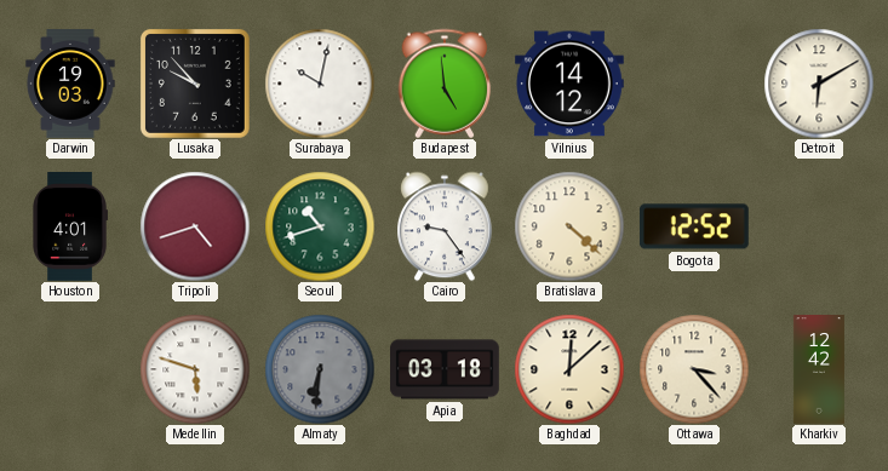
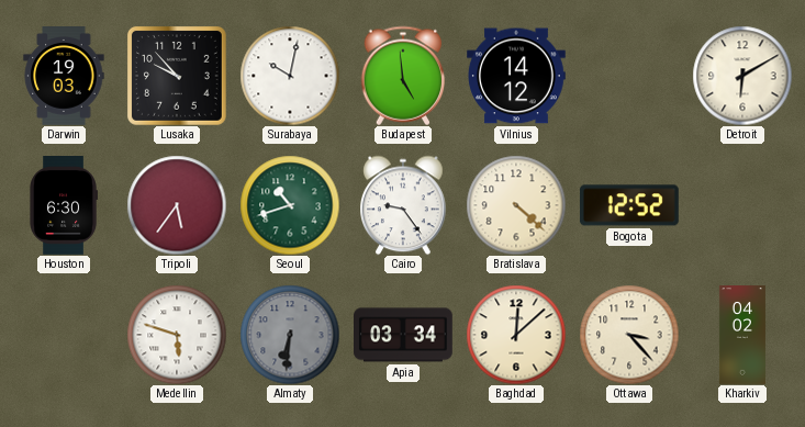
Houston: 4:01 -> 6:30
Tripoli: 4:42 -> 5:36
Apia: 03:18 -> 03:34
Kharkiv: 12:42 -> 04:02
